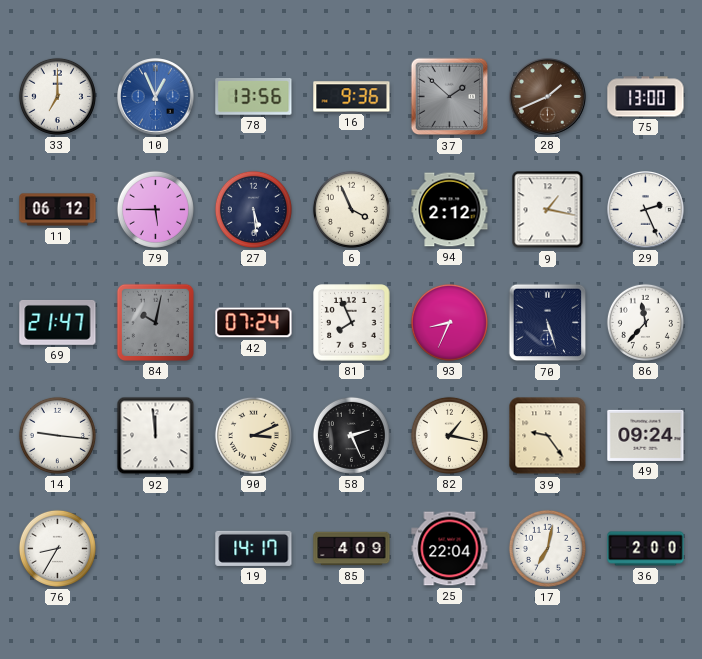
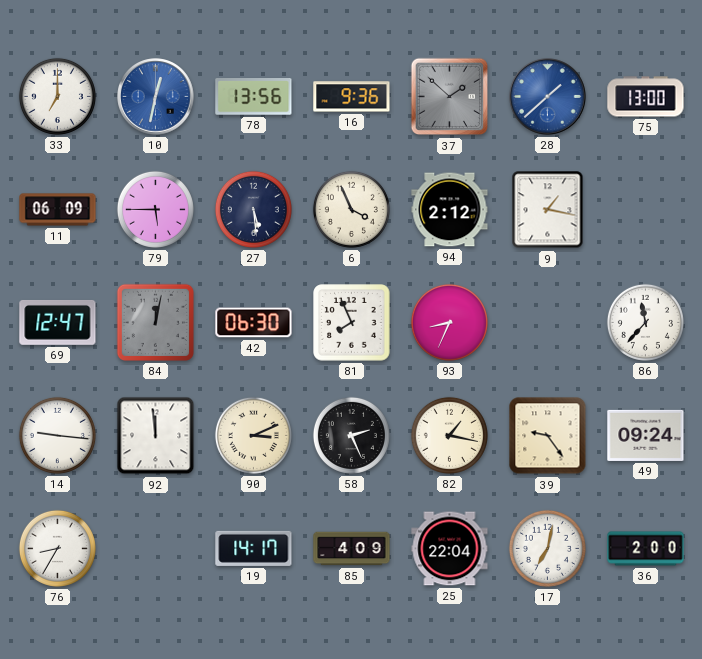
10: 12:56 -> 12:32
28: 1:41 -> 1:38
28 dial: brown -> blue
11: 06:12 -> 06:09
29: 2:26 -> none
69: 21:47 -> 12:47
84: 10:02 -> 12:02
42: 07:24 -> 06:30
70: 5:27 -> none
